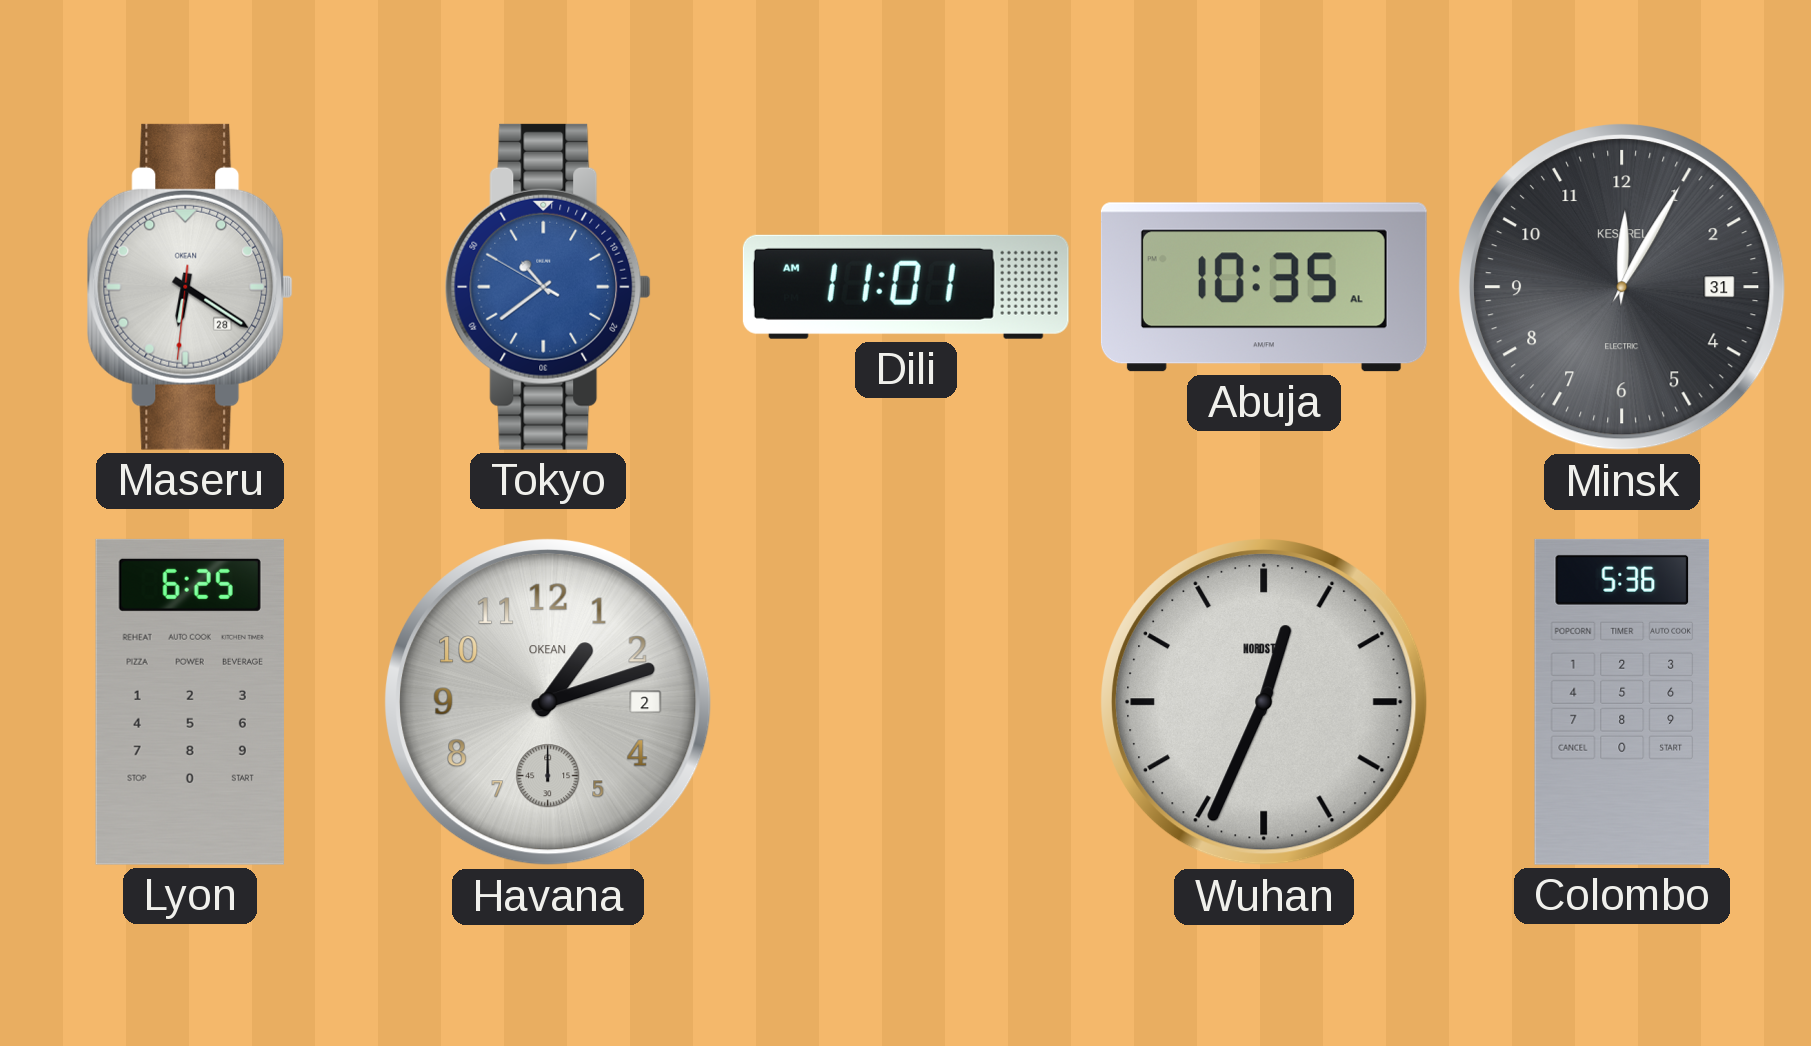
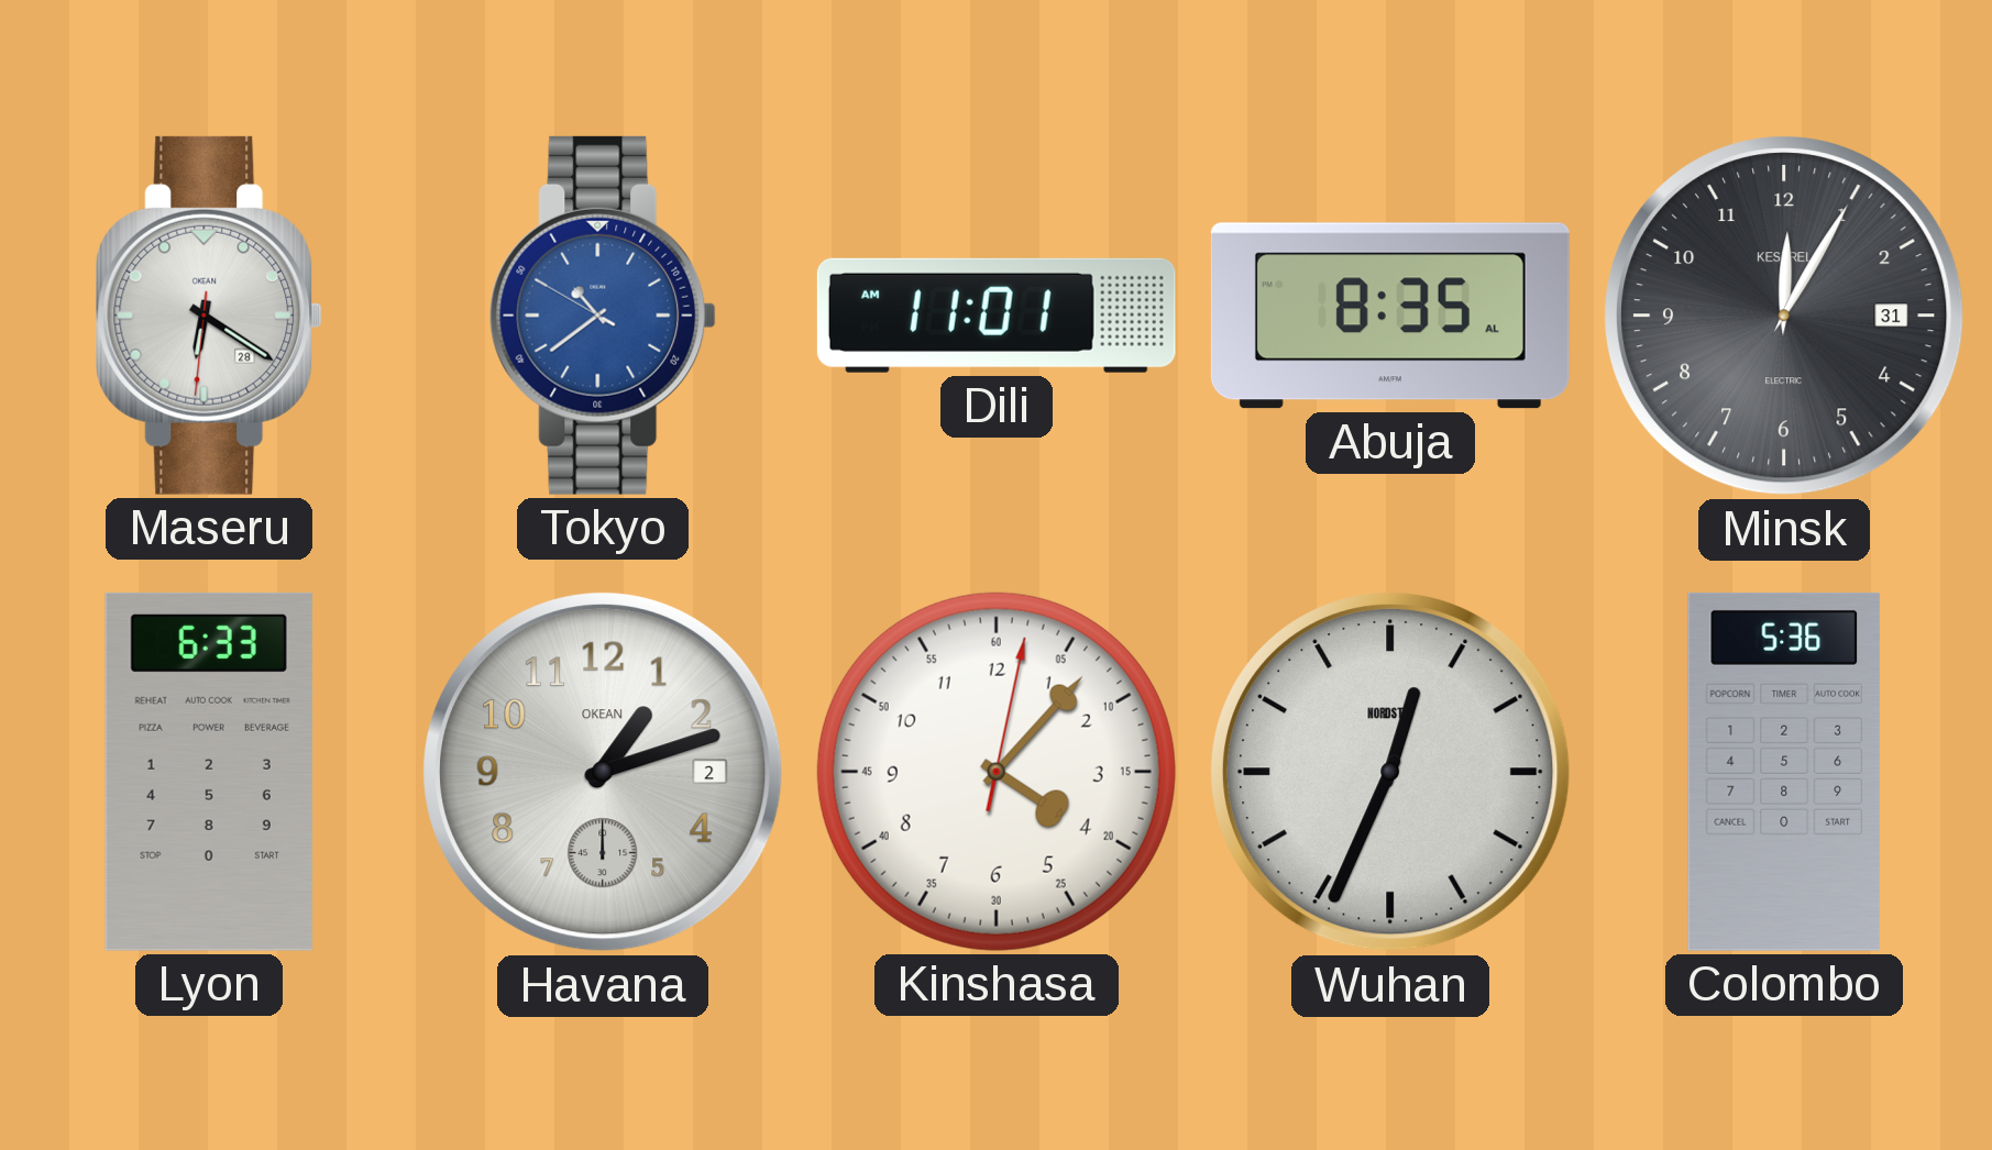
Abuja: 10:35 -> 8:35
Lyon: 6:25 -> 6:33
Kinshasa: none -> 4:07
